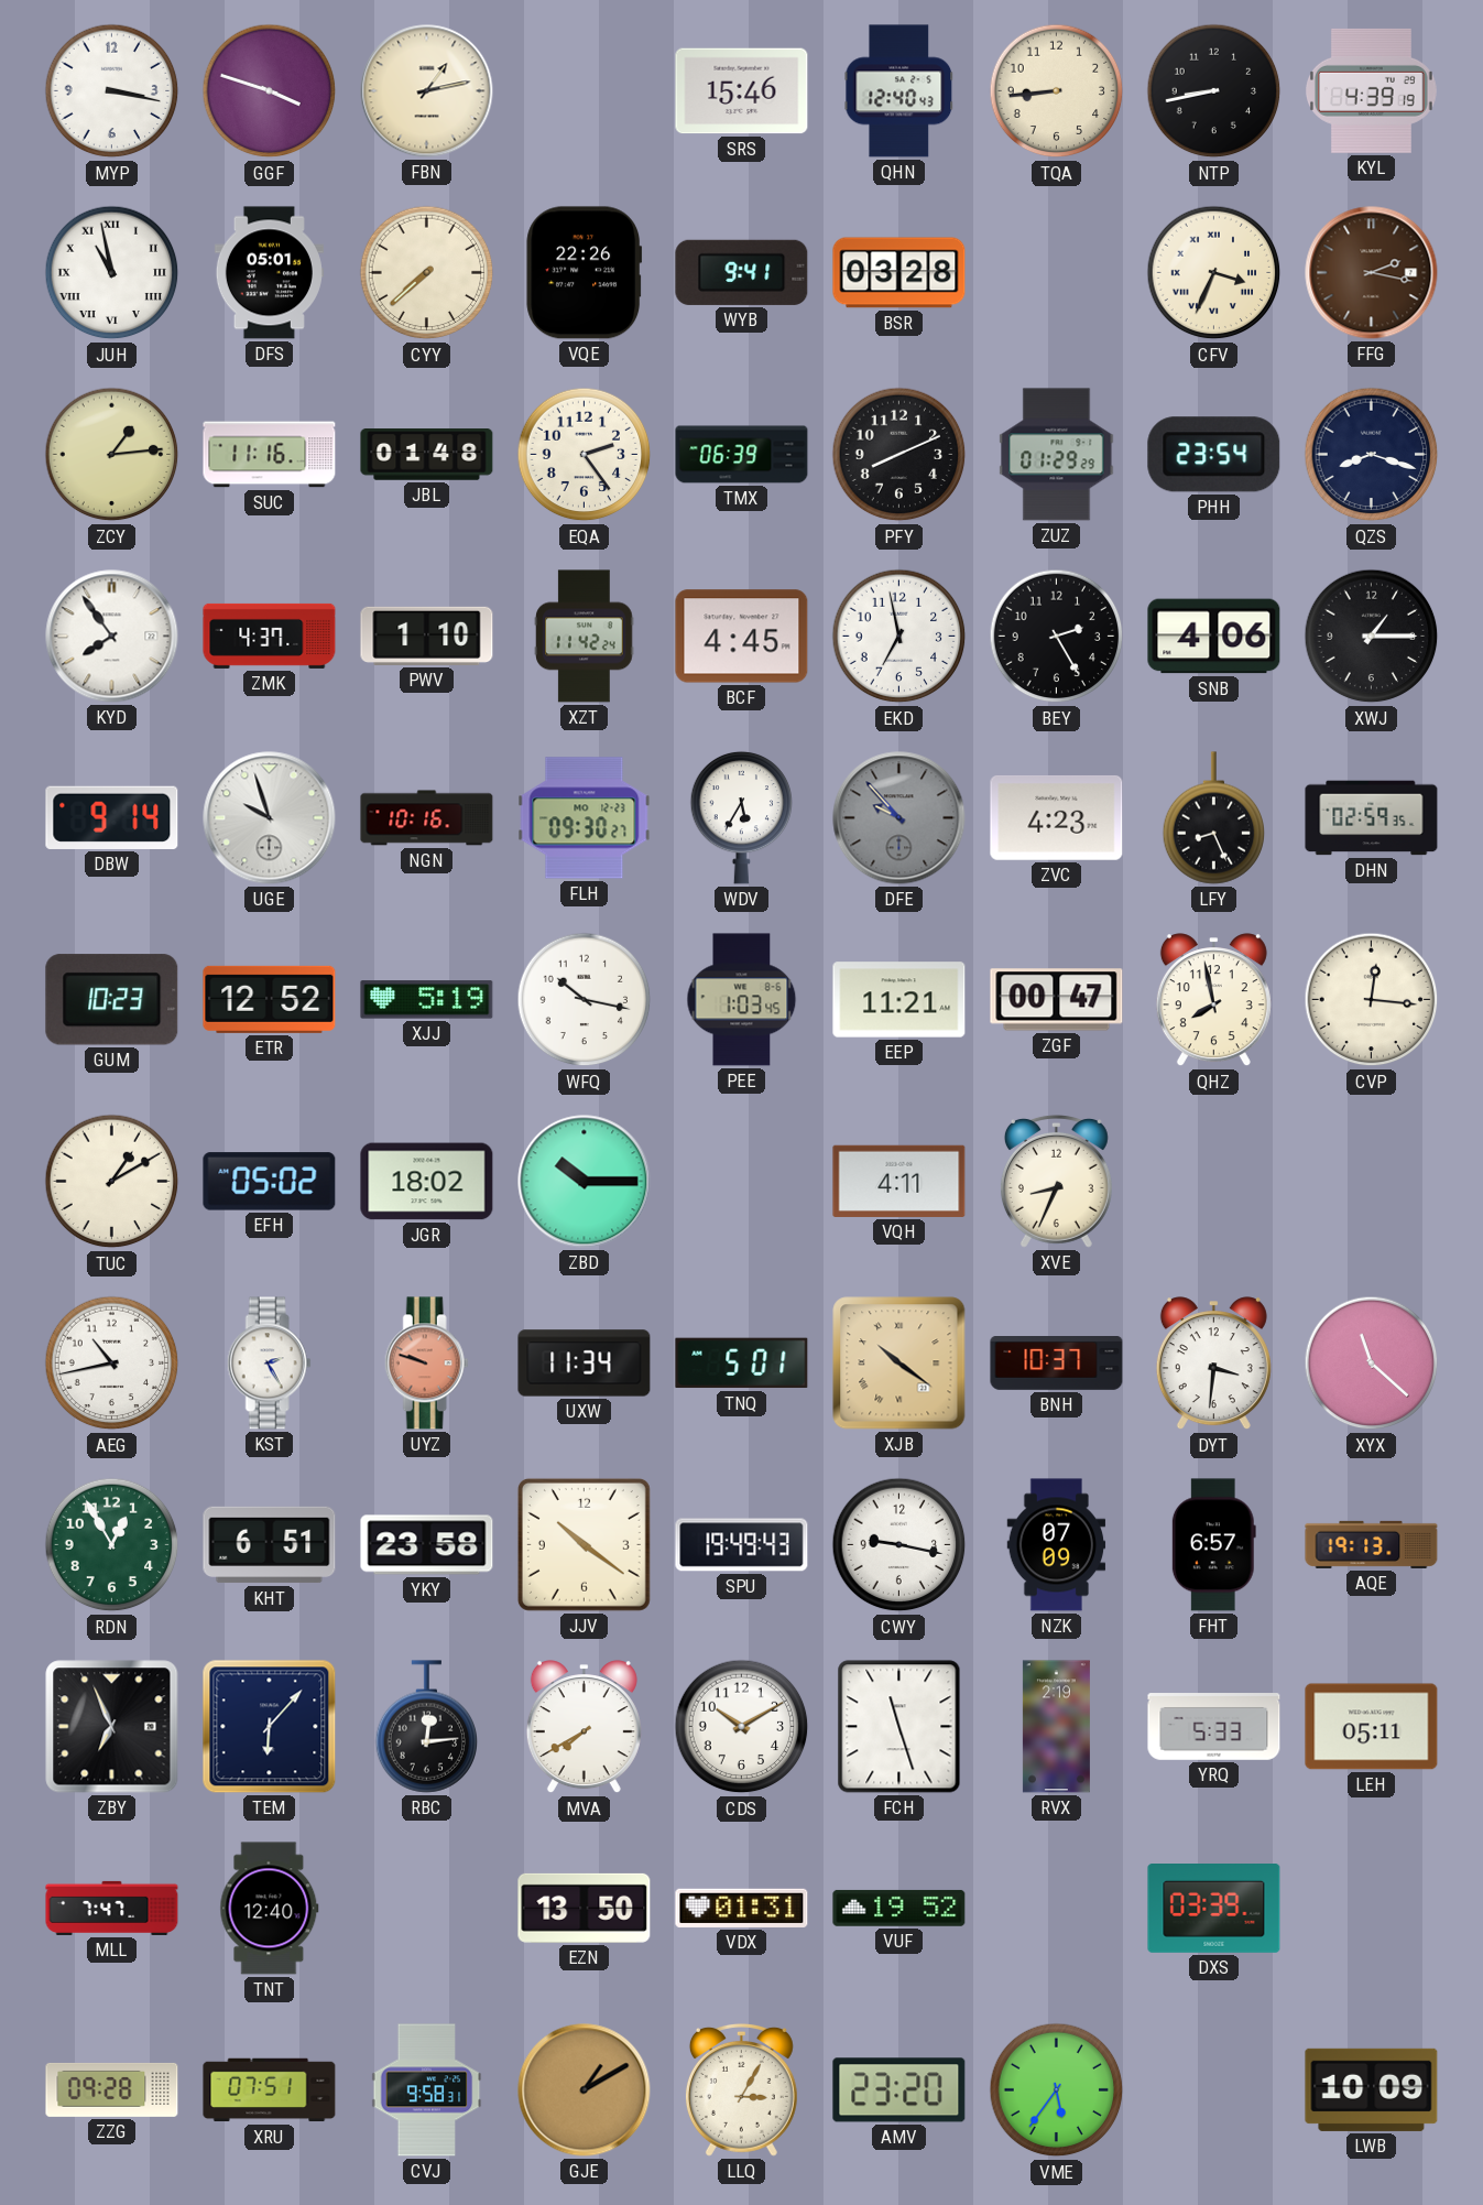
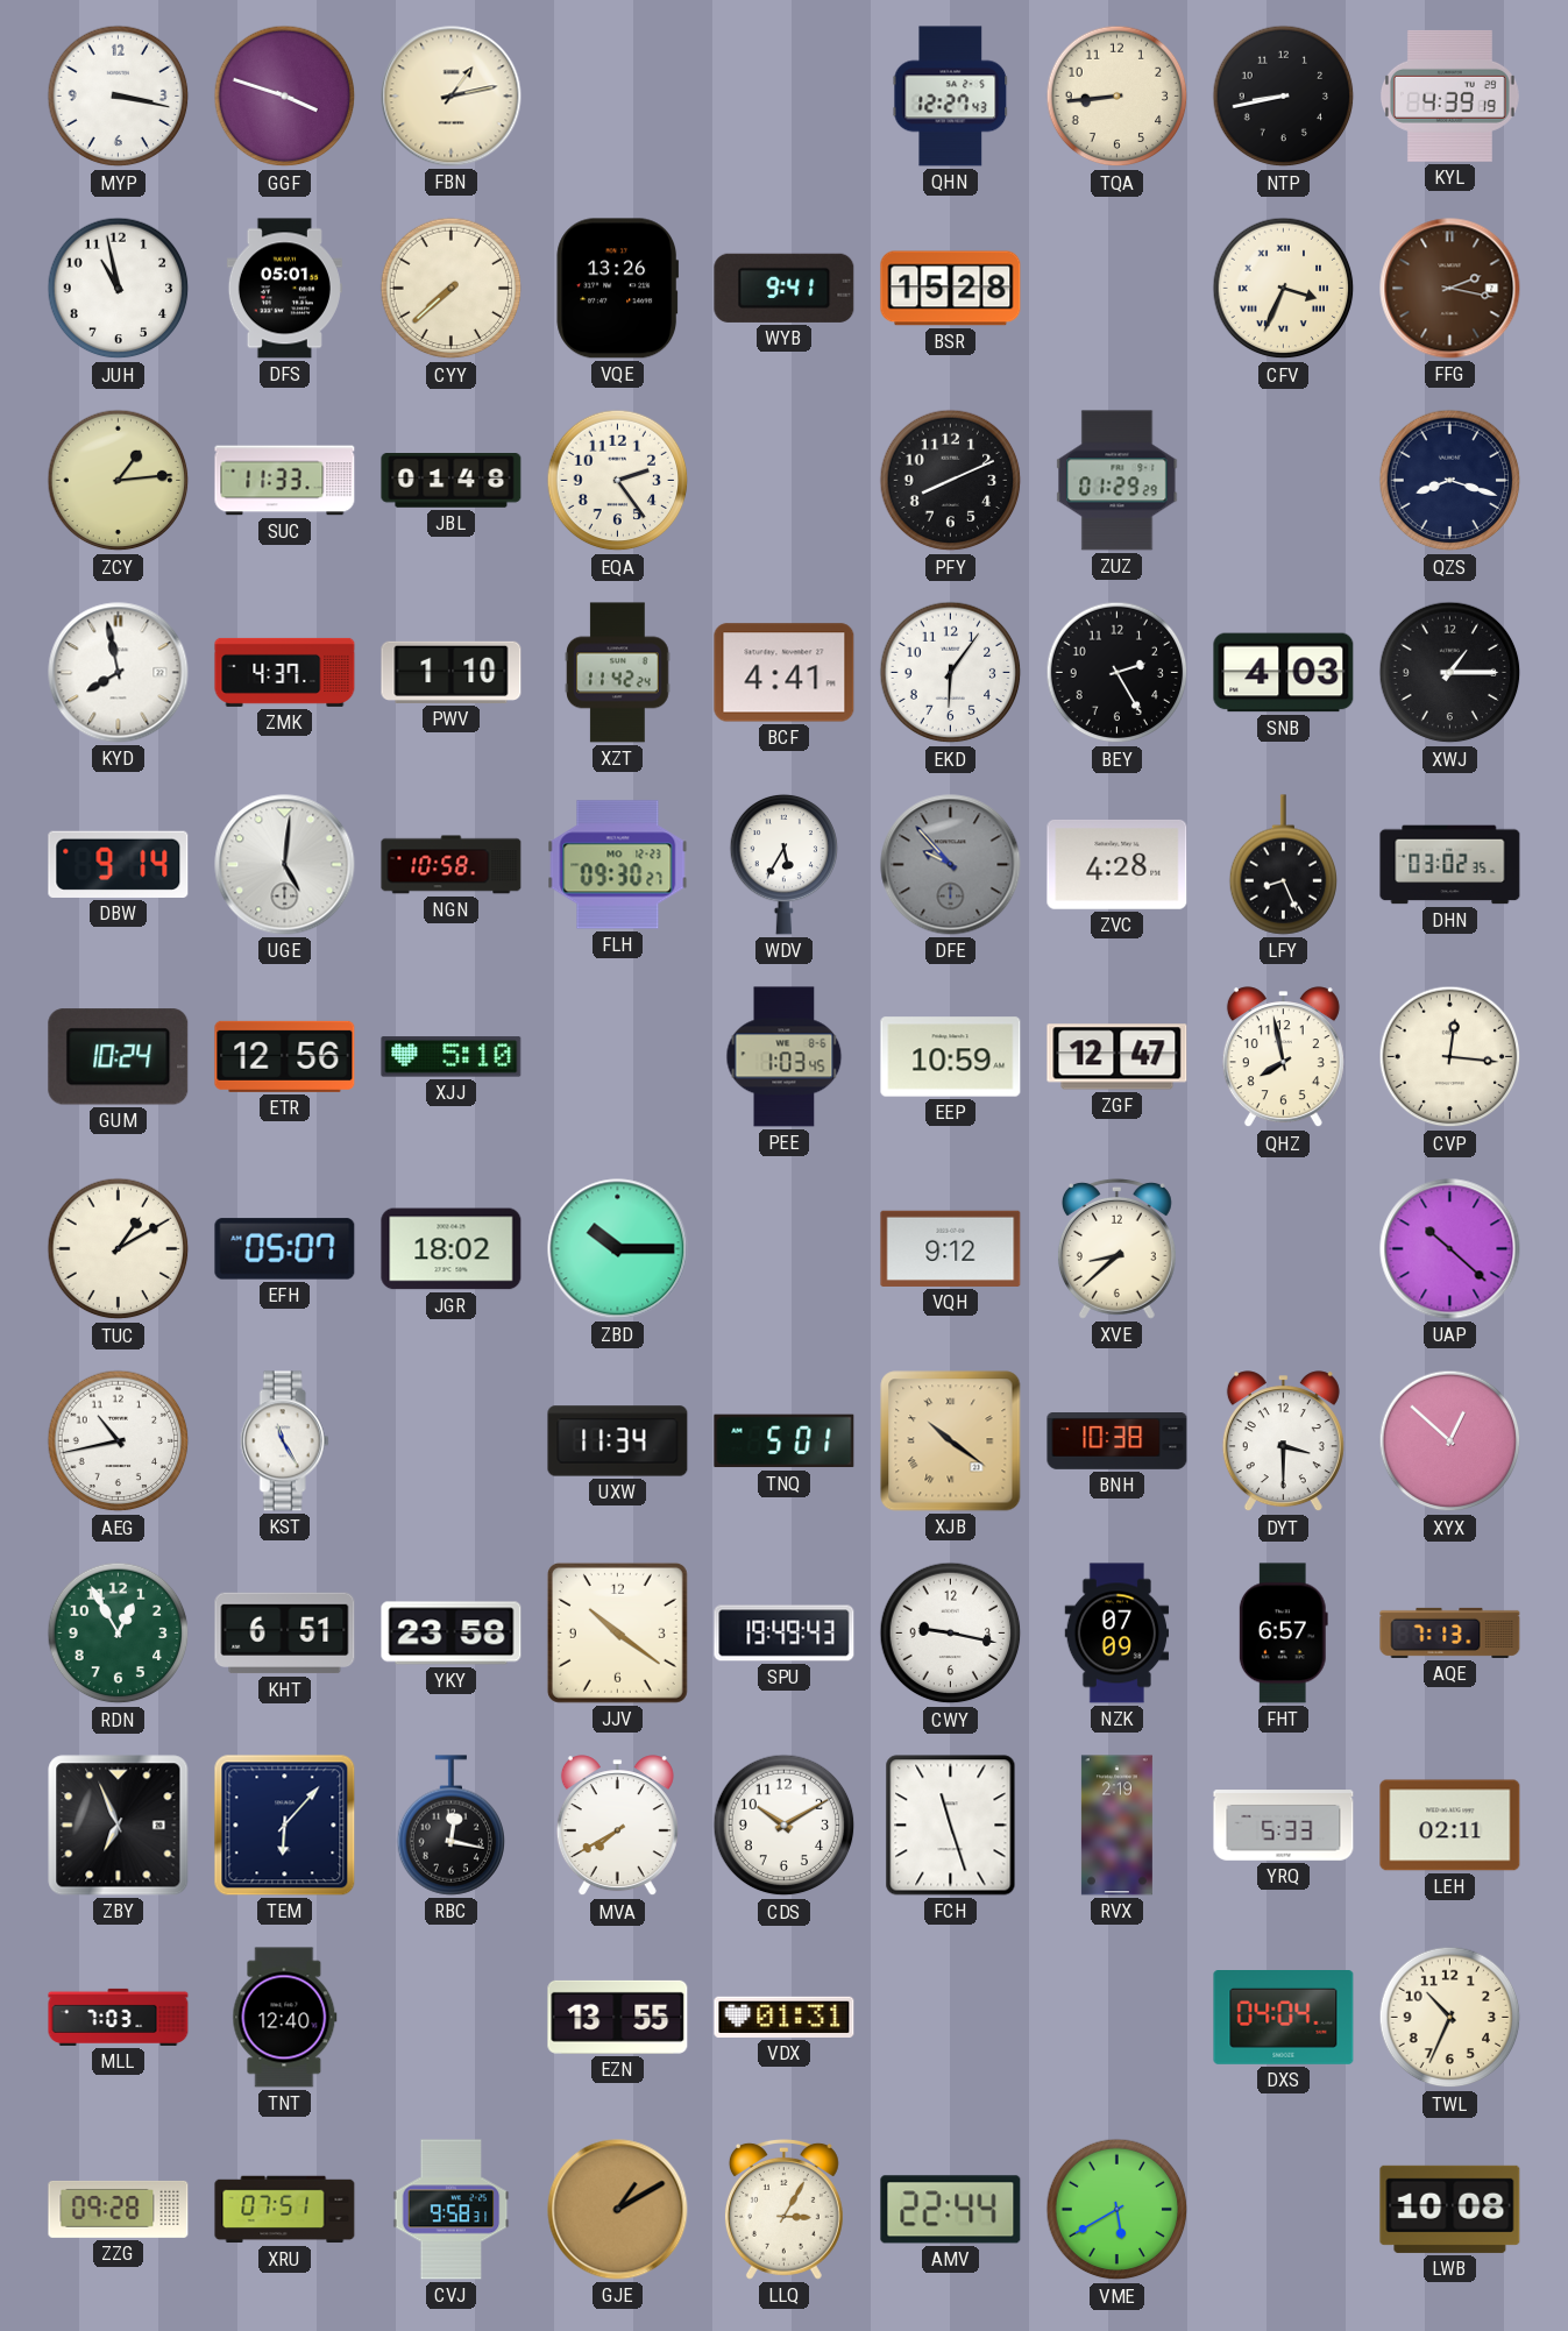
SRS: 15:46 -> none
QHN: 12:40 -> 12:27
JUH numerals: Roman -> Arabic
VQE: 22:26 -> 13:26
BSR: 03:28 -> 15:28
SUC: 11:16 -> 11:33
TMX: 06:39 -> none
PHH: 23:54 -> none
KYD: 7:54 -> 7:58
BCF: 4:45 -> 4:41
EKD: 6:58 -> 6:06
SNB: 4:06 -> 4:03
UGE: 9:57 -> 5:01
NGN: 10:16 -> 10:58
ZVC: 4:23 -> 4:28
DHN: 02:59 -> 03:02
GUM: 10:23 -> 10:24
ETR: 12:52 -> 12:56
XJJ: 5:19 -> 5:10
WFQ: 10:17 -> none
EEP: 11:21 -> 10:59
ZGF: 00:47 -> 12:47
EFH: 05:02 -> 05:07
VQH: 4:11 -> 9:12
XVE: 8:34 -> 8:38
UAP: none -> 10:22
KST: 2:25 -> 11:25
UYZ: 9:48 -> none
BNH: 10:37 -> 10:38
DYT: 3:31 -> 3:30
XYX: 11:22 -> 12:52
AQE: 19:13 -> 7:13
RBC: 12:14 -> 12:17
LEH: 05:11 -> 02:11
MLL: 7:47 -> 7:03
EZN: 13:50 -> 13:55
VUF: 19:52 -> none
DXS: 03:39 -> 04:04
TWL: none -> 10:34
AMV: 23:20 -> 22:44
VME: 5:36 -> 5:40
LWB: 10:09 -> 10:08
